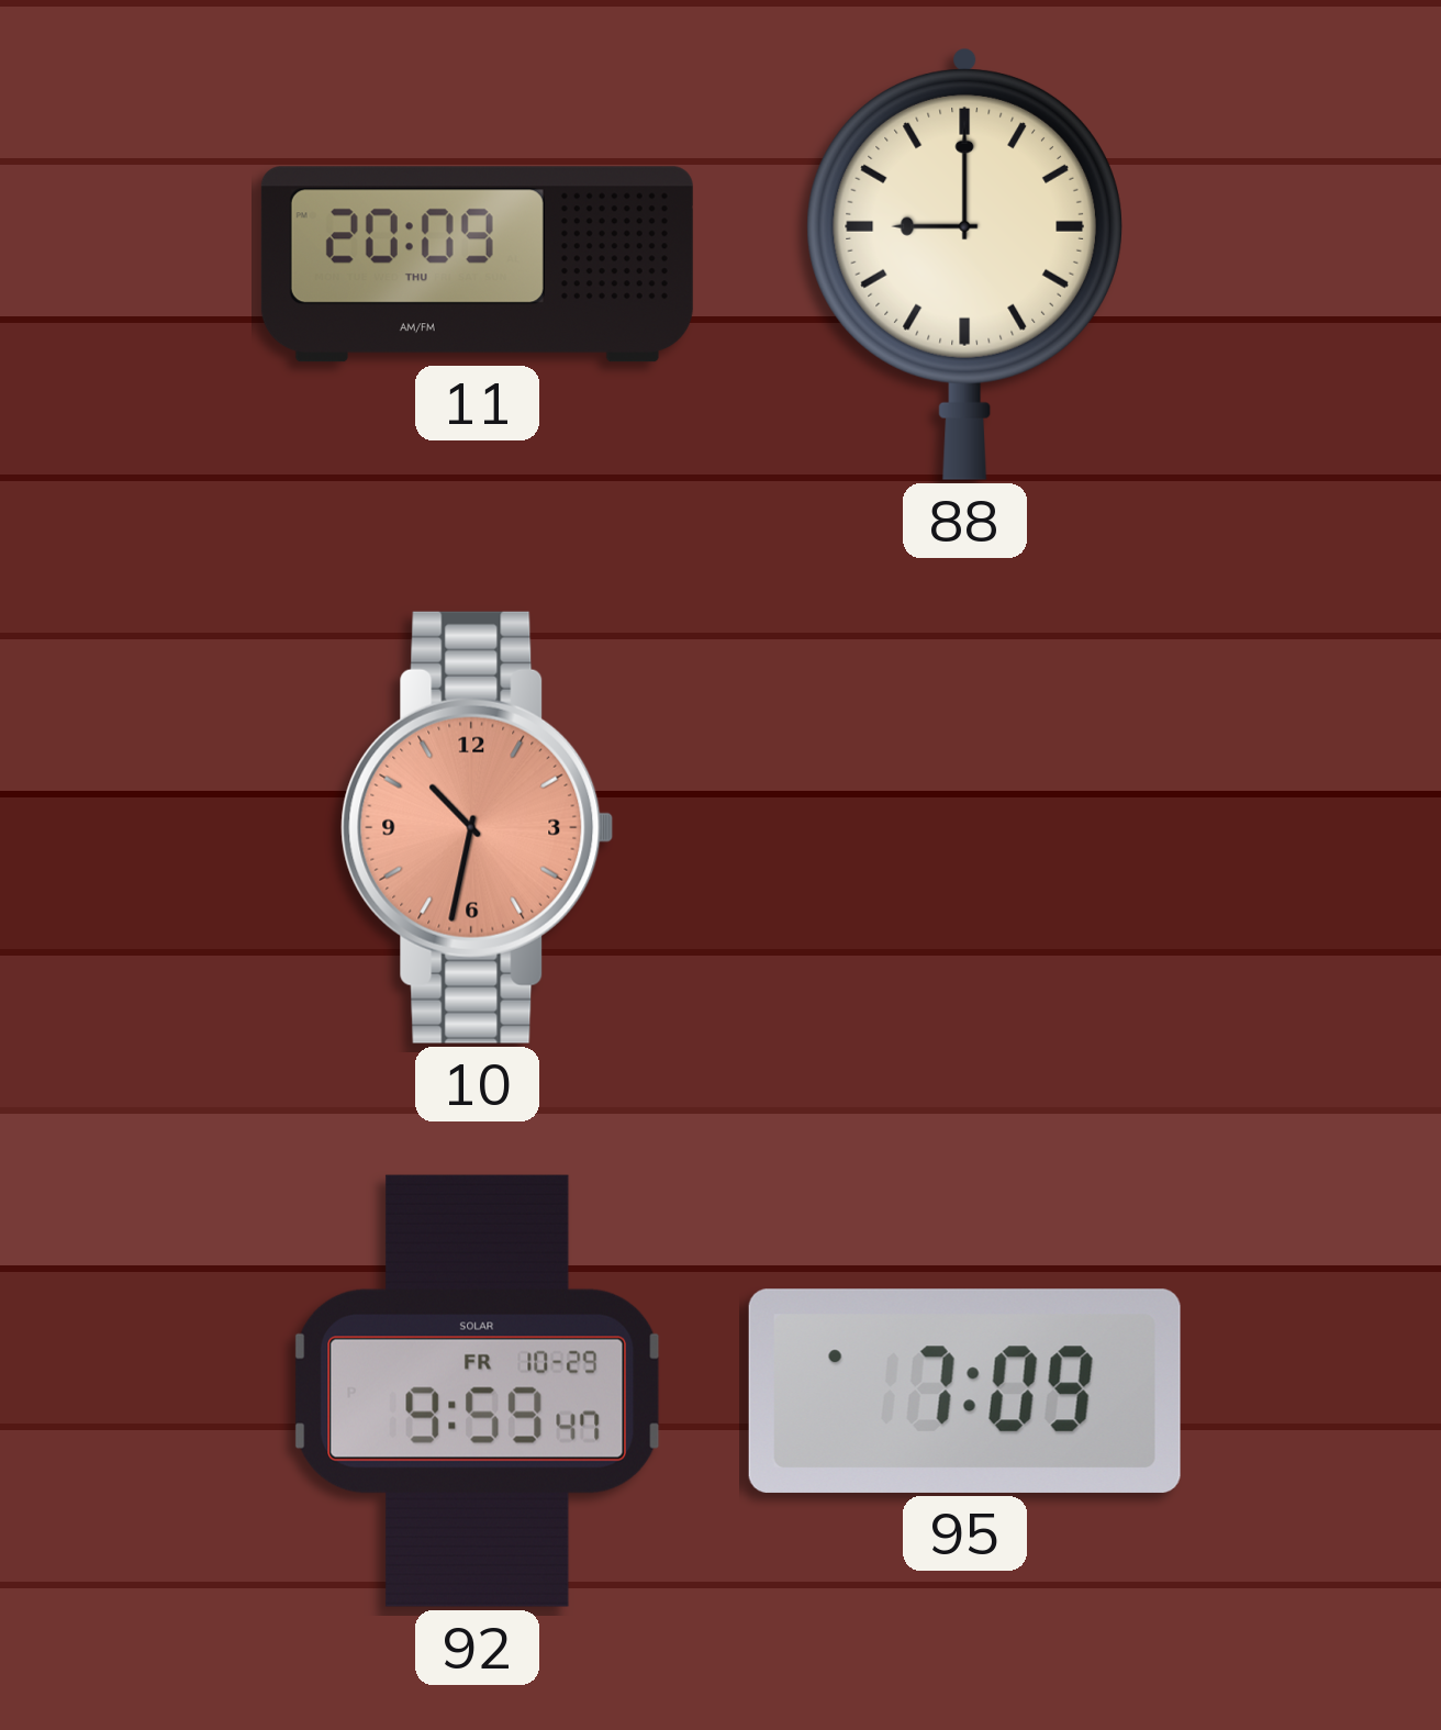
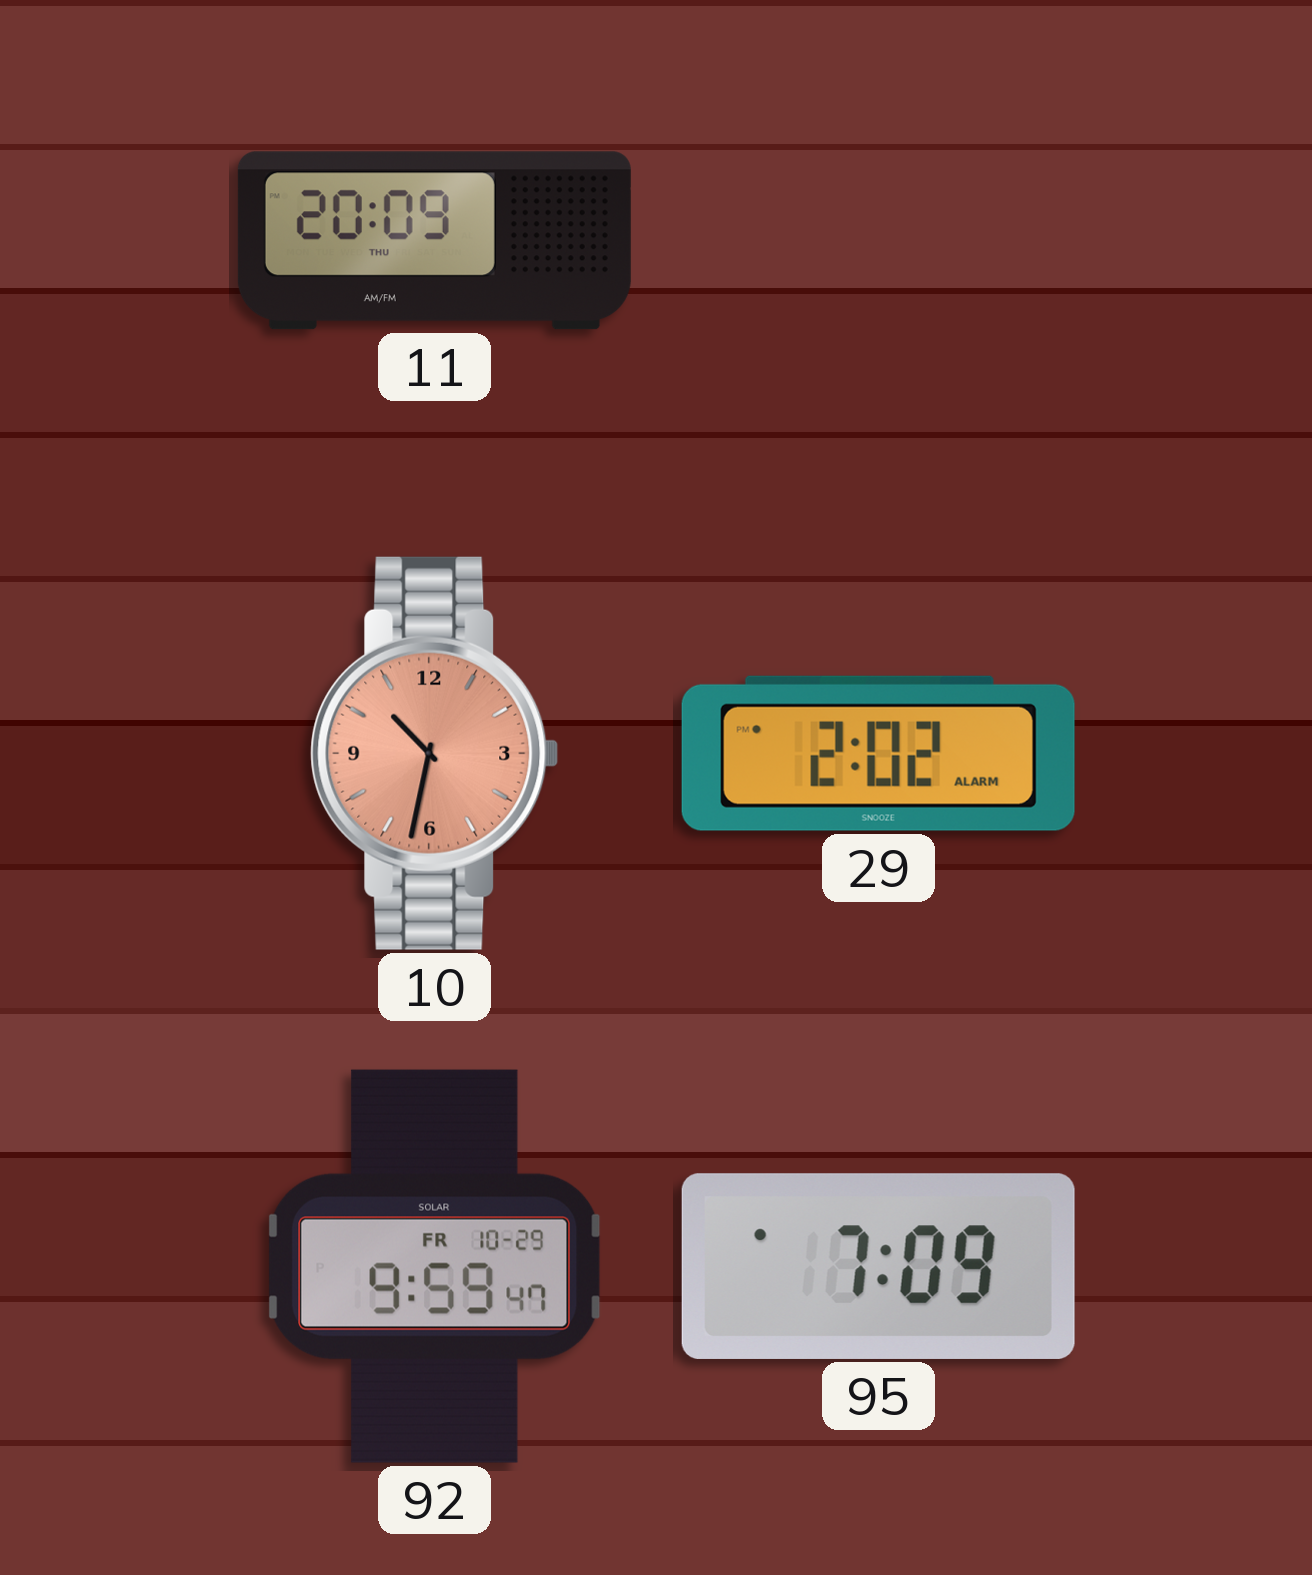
88: 9:00 -> none
29: none -> 2:02
